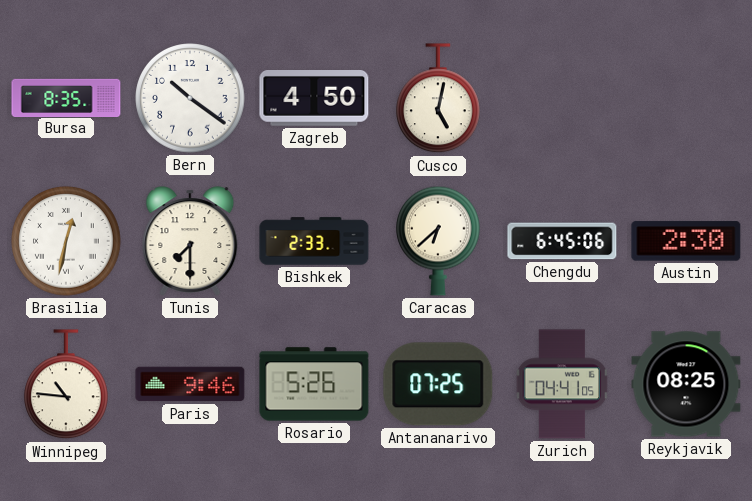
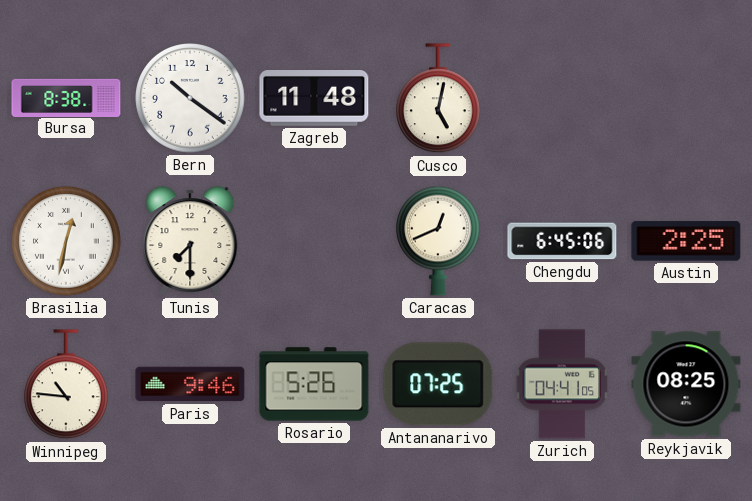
Bursa: 8:35 -> 8:38
Zagreb: 4:50 -> 11:48
Bishkek: 2:33 -> none
Caracas: 6:38 -> 12:41
Austin: 2:30 -> 2:25
